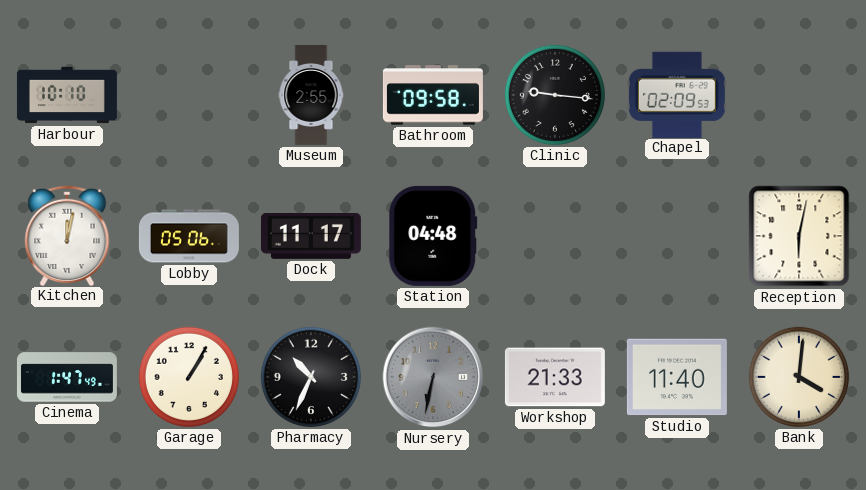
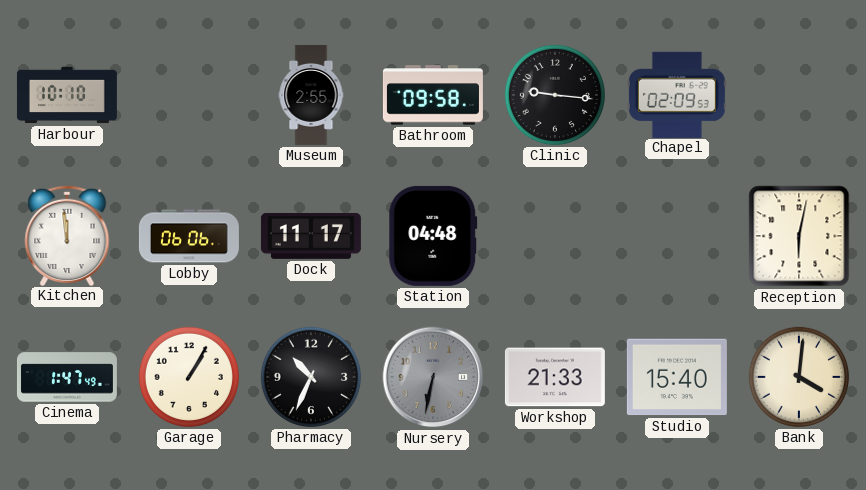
Kitchen: 12:02 -> 11:59
Lobby: 05:06 -> 06:06
Studio: 11:40 -> 15:40
